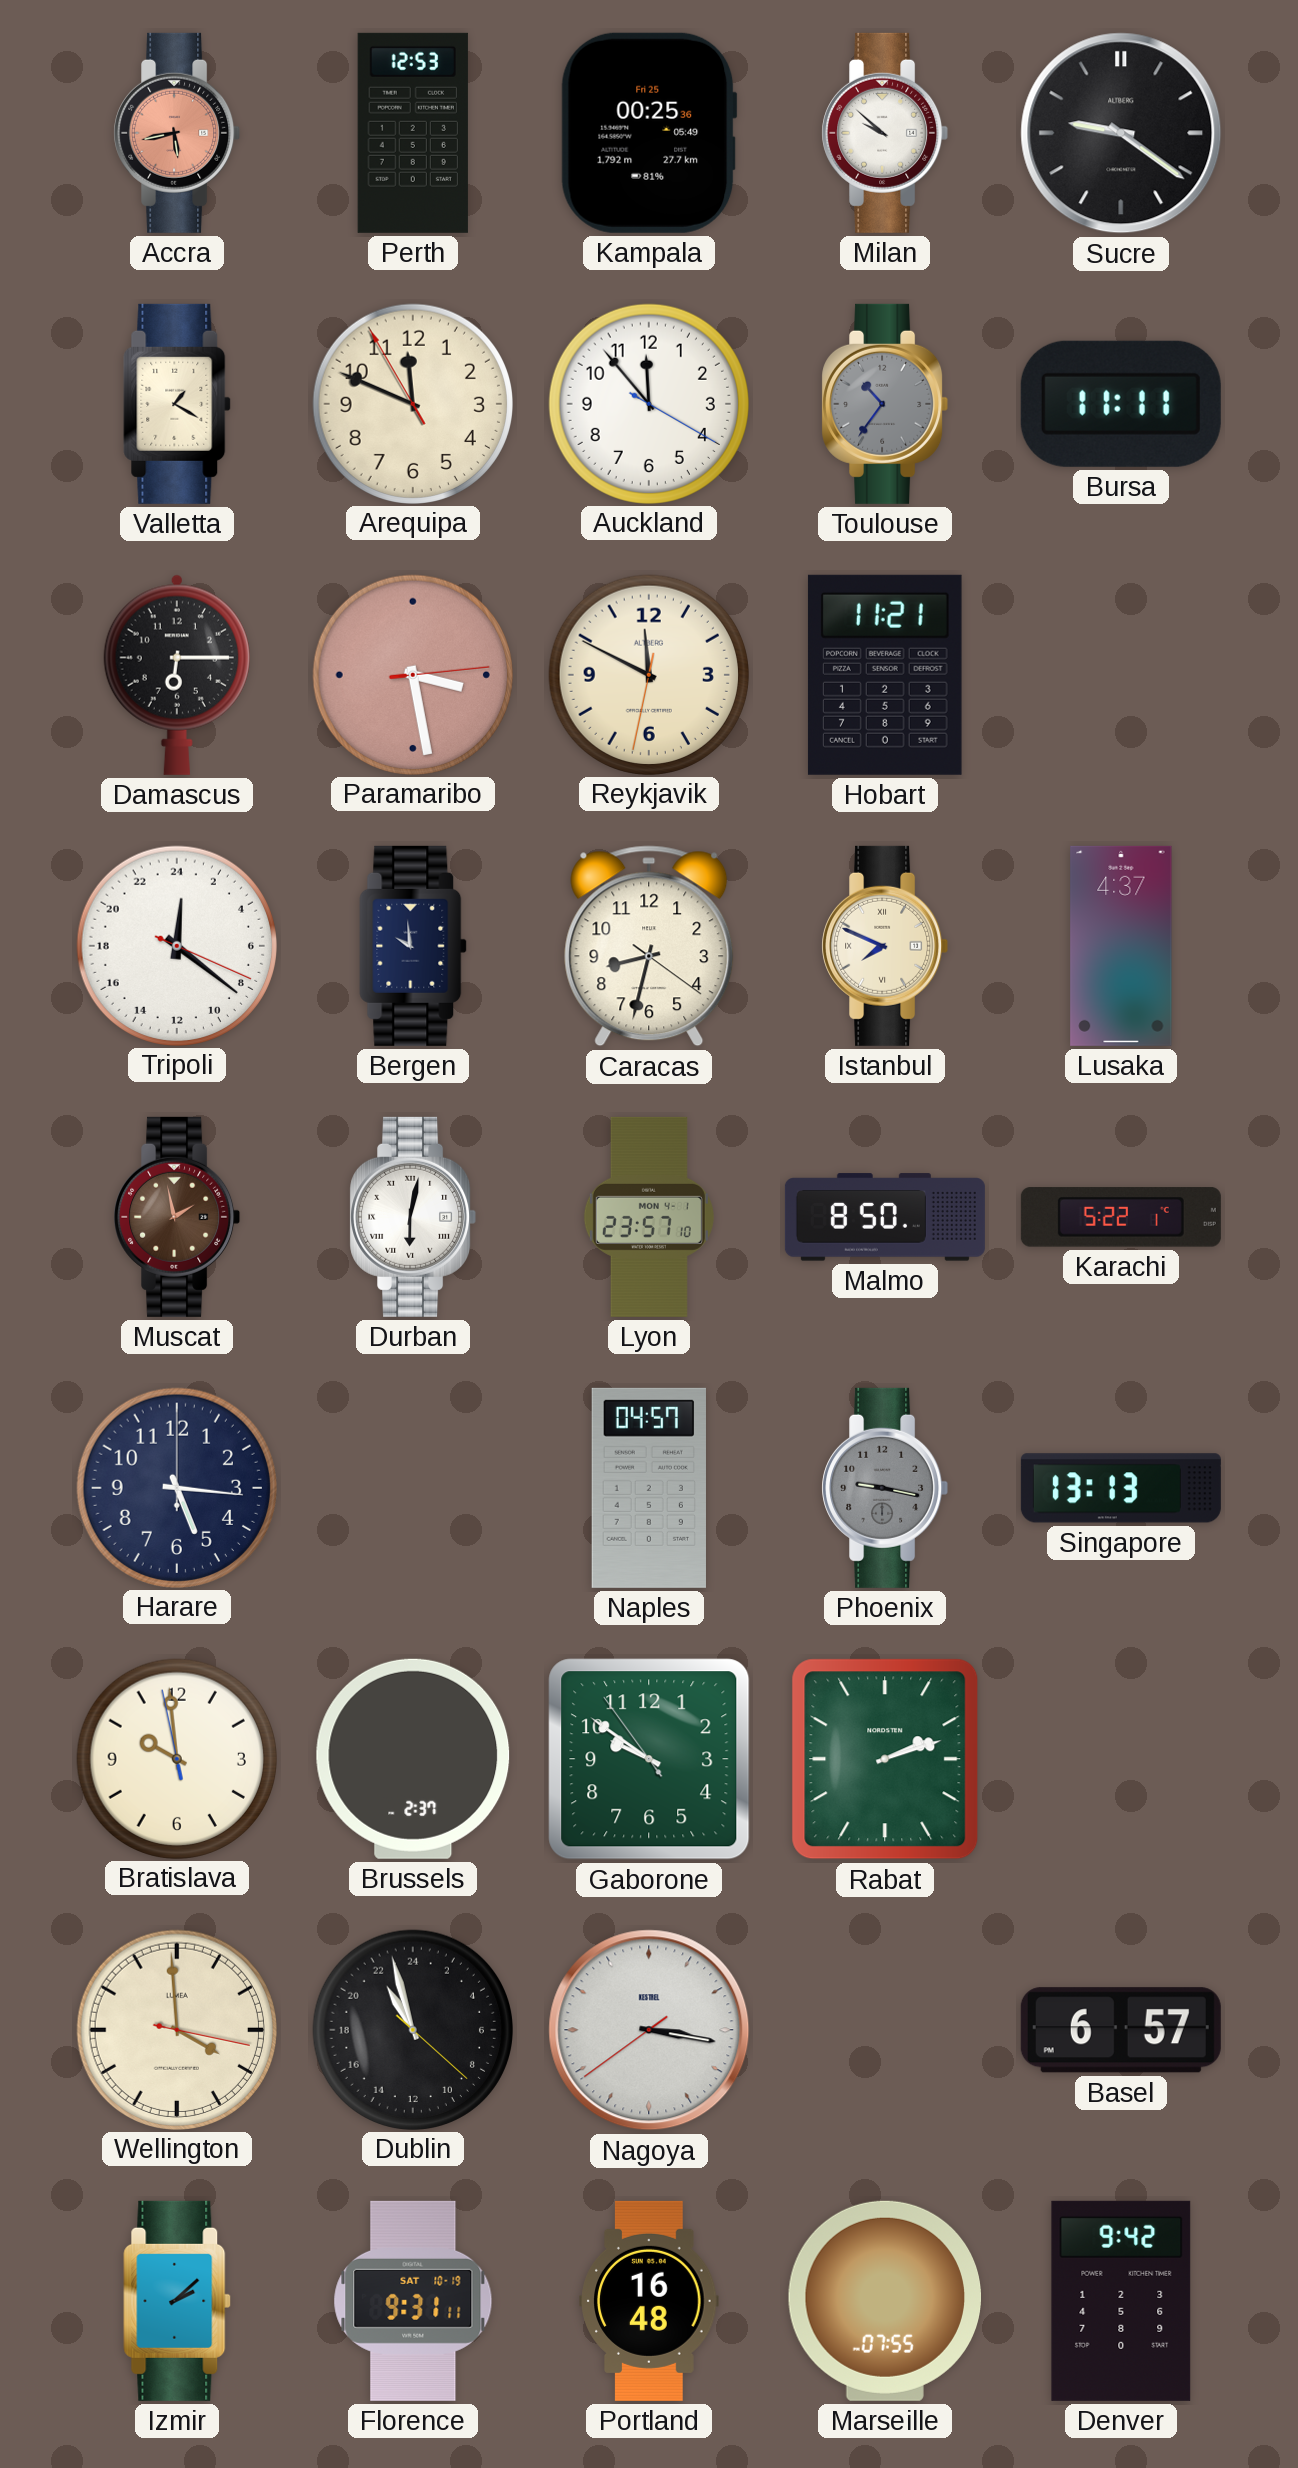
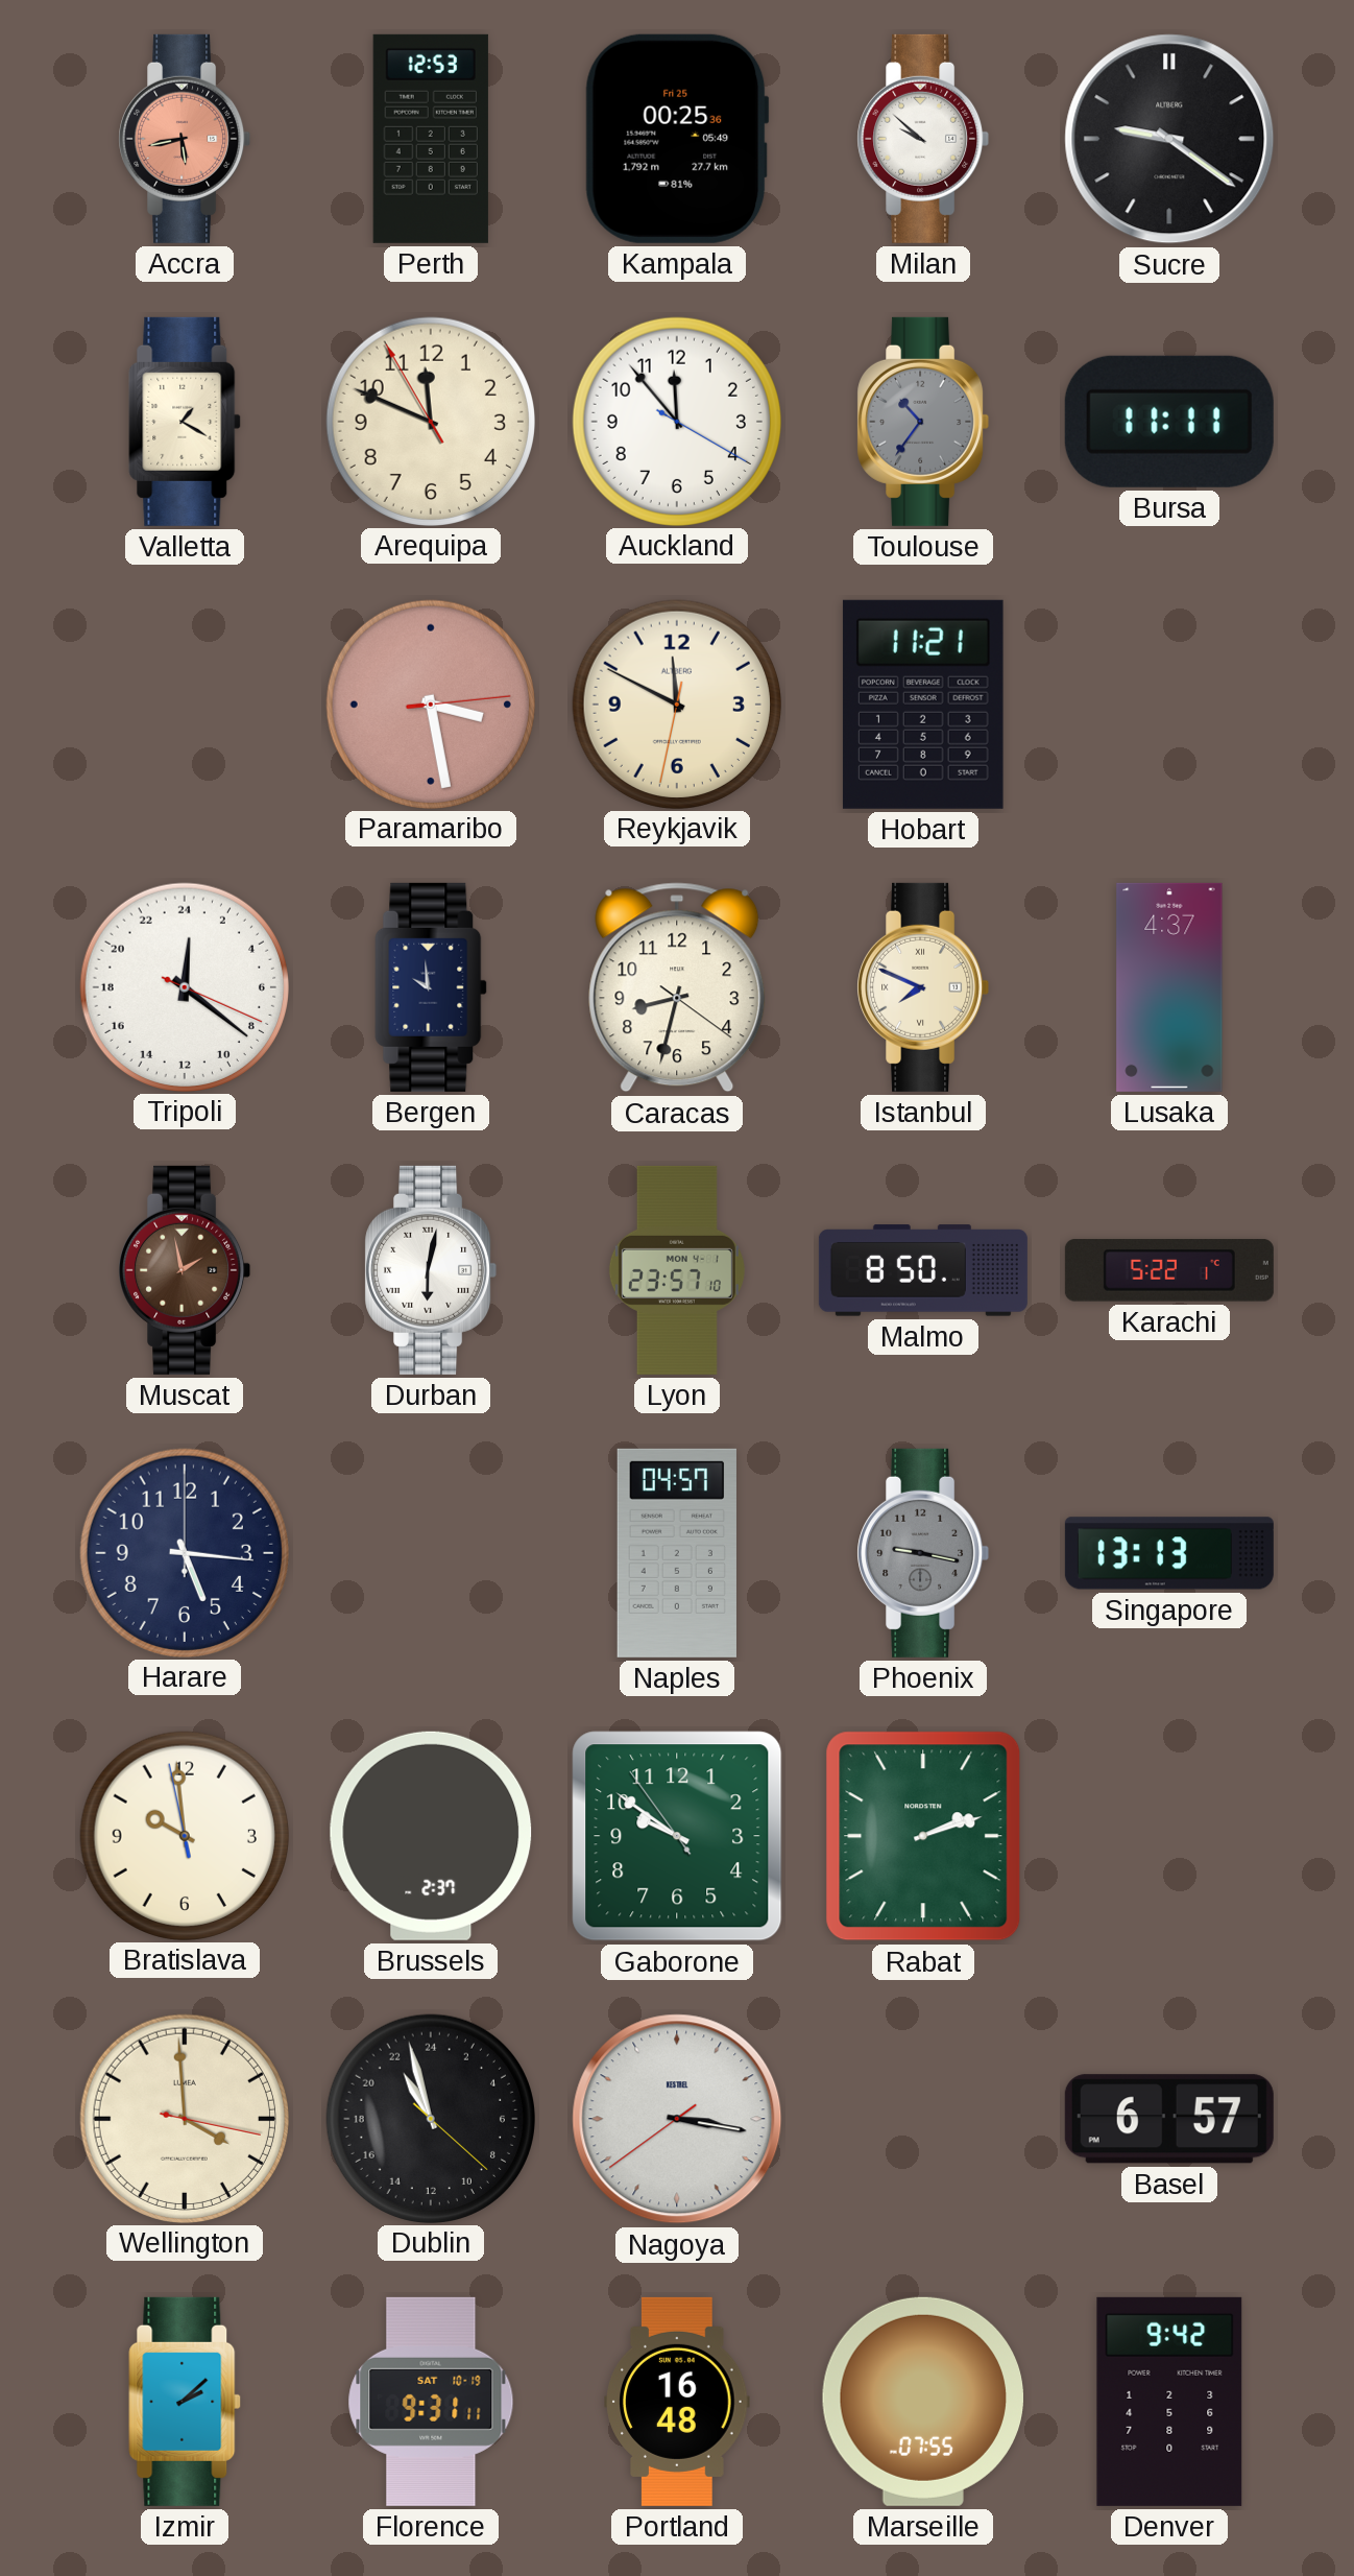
Damascus: 6:15 -> none
